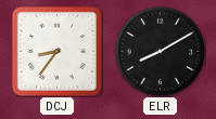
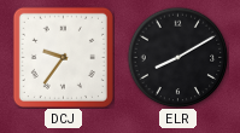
DCJ: 8:36 -> 9:36
